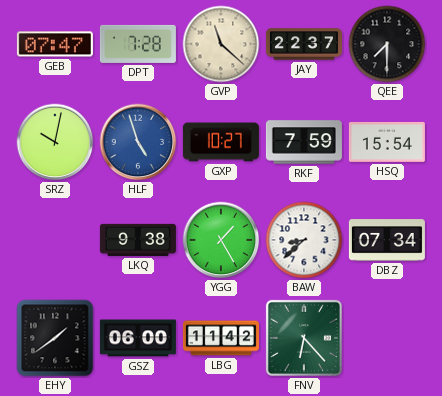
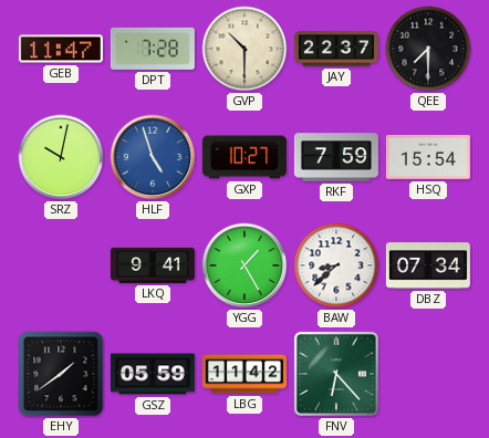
GEB: 07:47 -> 11:47
GVP: 11:22 -> 10:30
LKQ: 9:38 -> 9:41
GSZ: 06:00 -> 05:59
